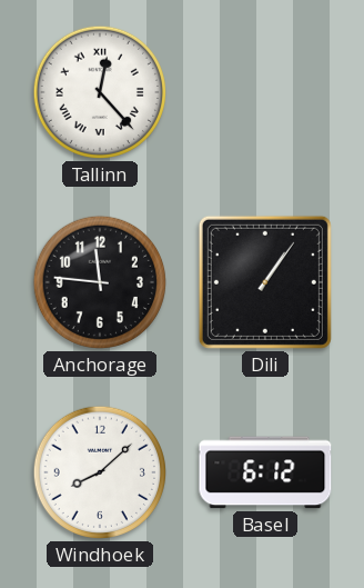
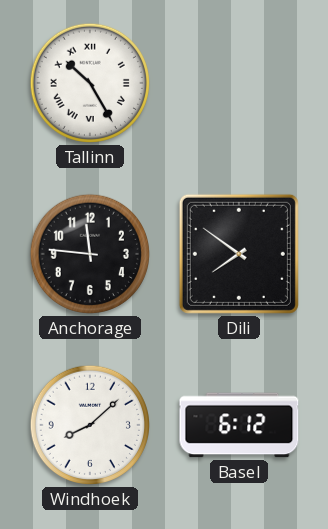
Tallinn: 12:23 -> 10:25
Dili: 1:06 -> 7:51
